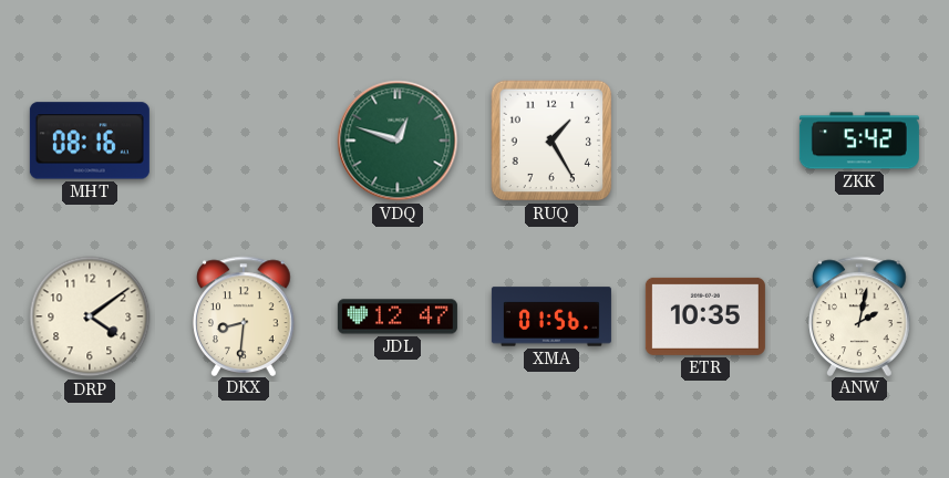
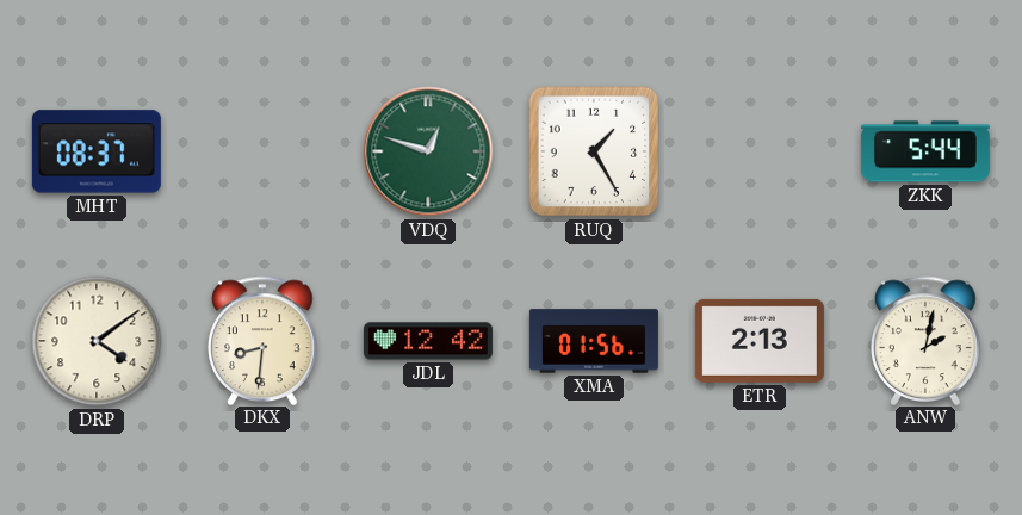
MHT: 08:16 -> 08:37
ZKK: 5:42 -> 5:44
JDL: 12:47 -> 12:42
ETR: 10:35 -> 2:13
